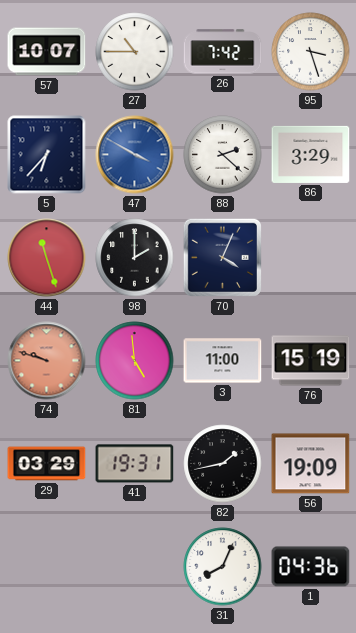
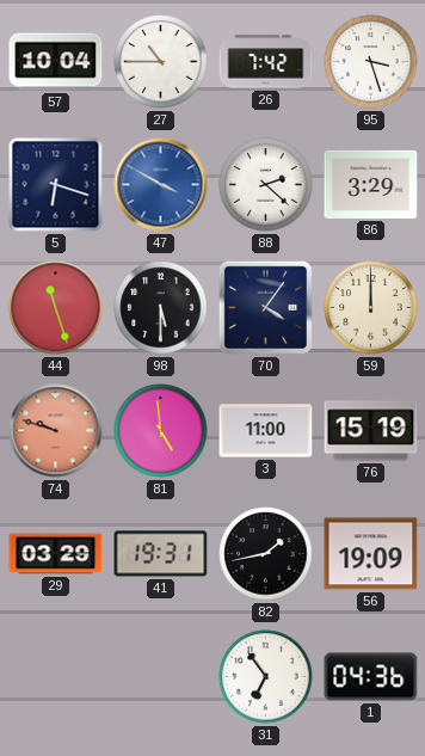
57: 10:07 -> 10:04
5: 6:37 -> 6:18
98: 2:00 -> 5:30
70: 4:04 -> 4:06
59: none -> 12:00
31: 8:04 -> 6:54
